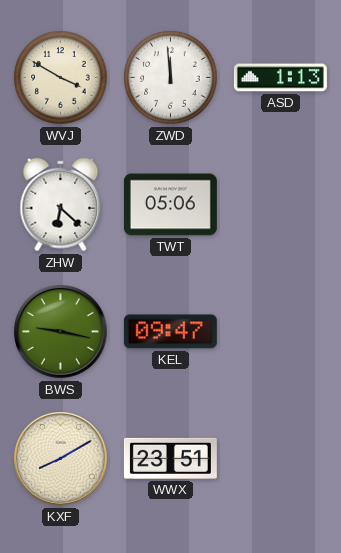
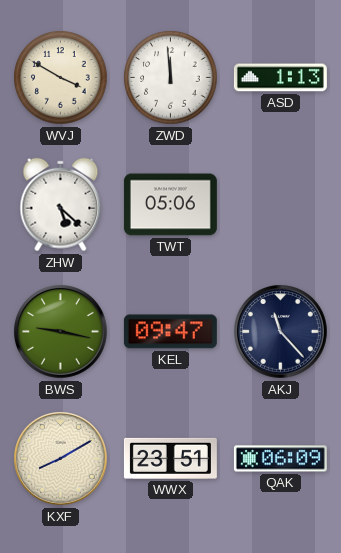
ZHW: 6:22 -> 5:22
AKJ: none -> 11:23
QAK: none -> 06:09
